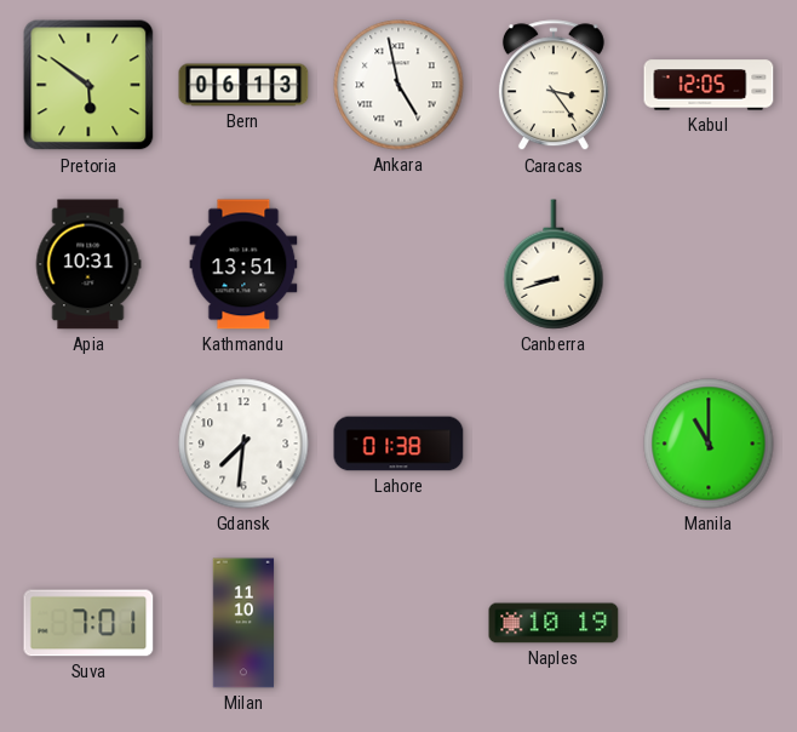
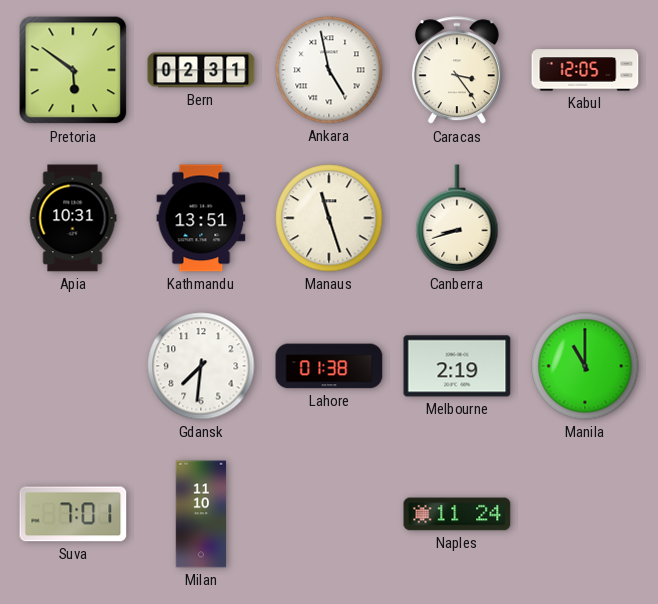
Bern: 06:13 -> 02:31
Manaus: none -> 11:27
Melbourne: none -> 2:19
Naples: 10:19 -> 11:24
